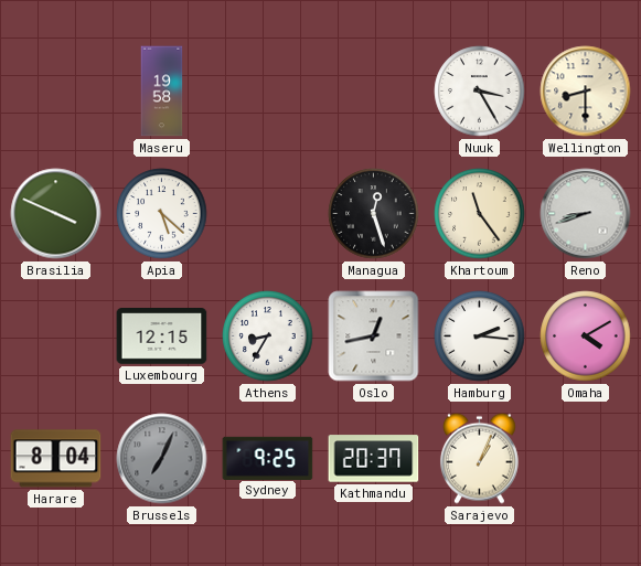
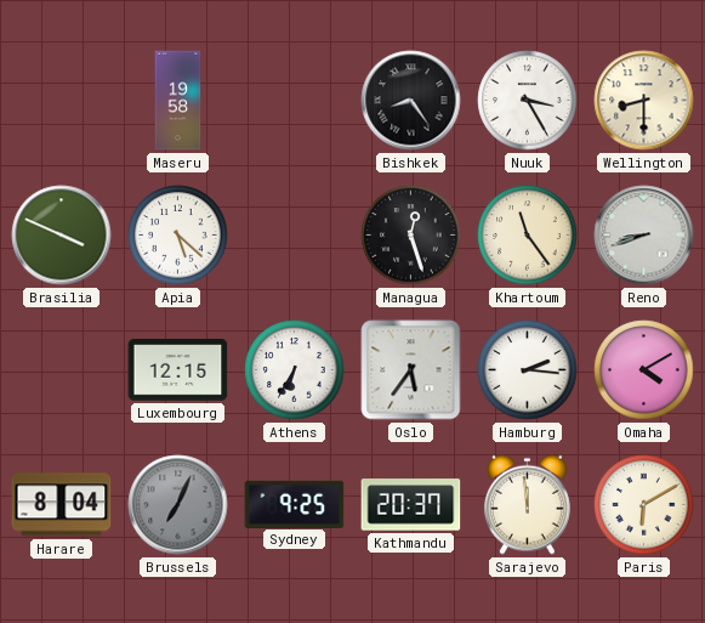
Bishkek: none -> 8:24
Athens: 8:35 -> 6:35
Oslo: 12:43 -> 5:36
Sarajevo: 1:04 -> 11:59
Paris: none -> 6:10
